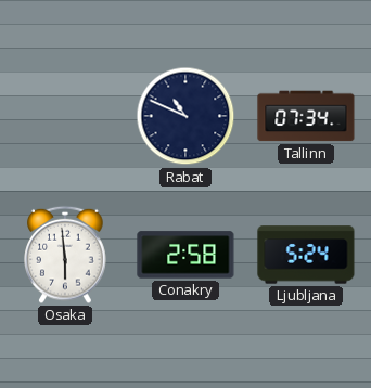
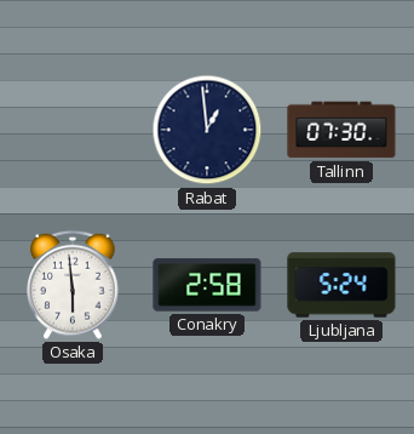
Rabat: 10:49 -> 12:59
Tallinn: 07:34 -> 07:30
